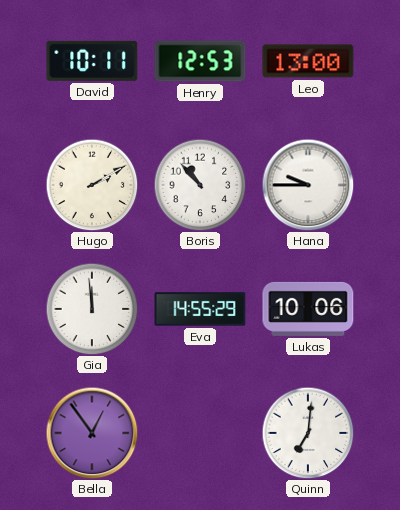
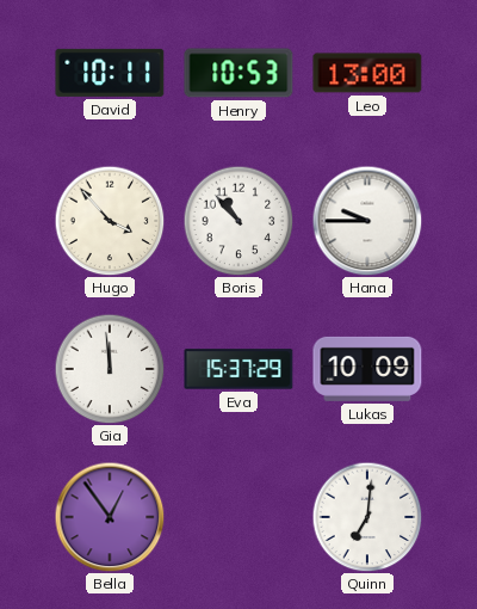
Henry: 12:53 -> 10:53
Hugo: 2:10 -> 3:53
Eva: 14:55 -> 15:37
Lukas: 10:06 -> 10:09
